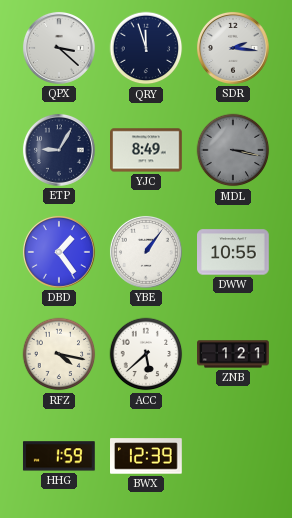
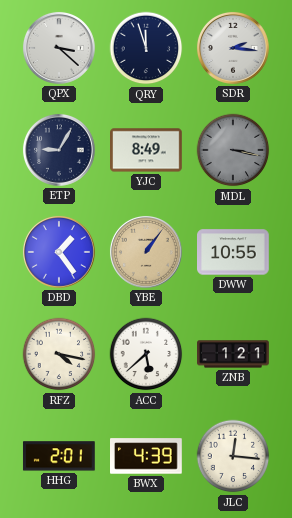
YBE dial: white -> champagne
HHG: 1:59 -> 2:01
BWX: 12:39 -> 4:39
JLC: none -> 12:16
